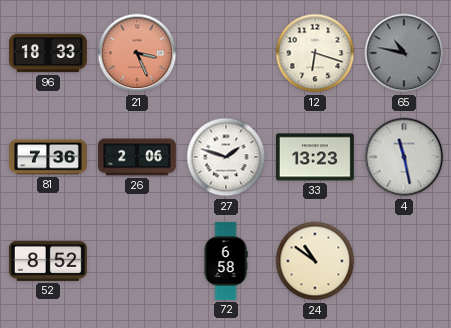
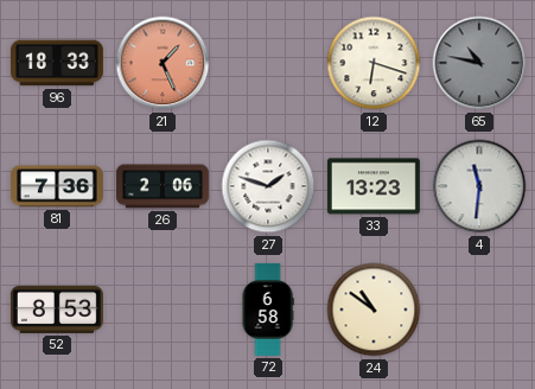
21: 3:26 -> 1:26
4: 11:28 -> 11:31
52: 8:52 -> 8:53
